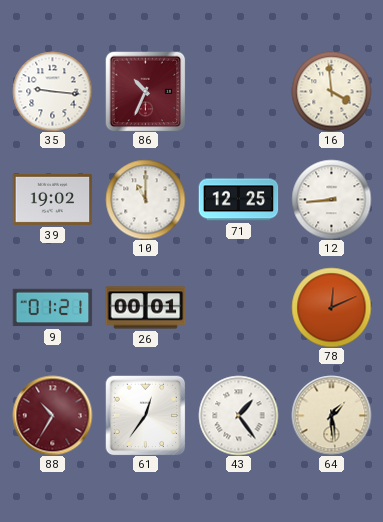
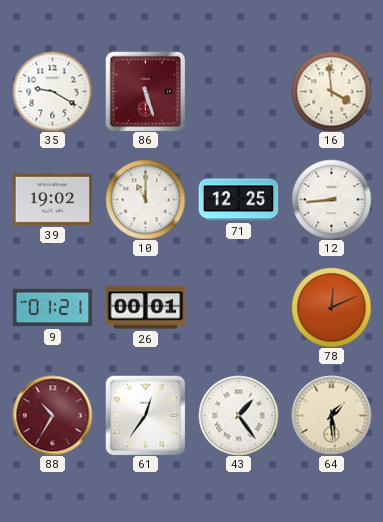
35: 9:16 -> 9:20
86: 10:34 -> 5:27
